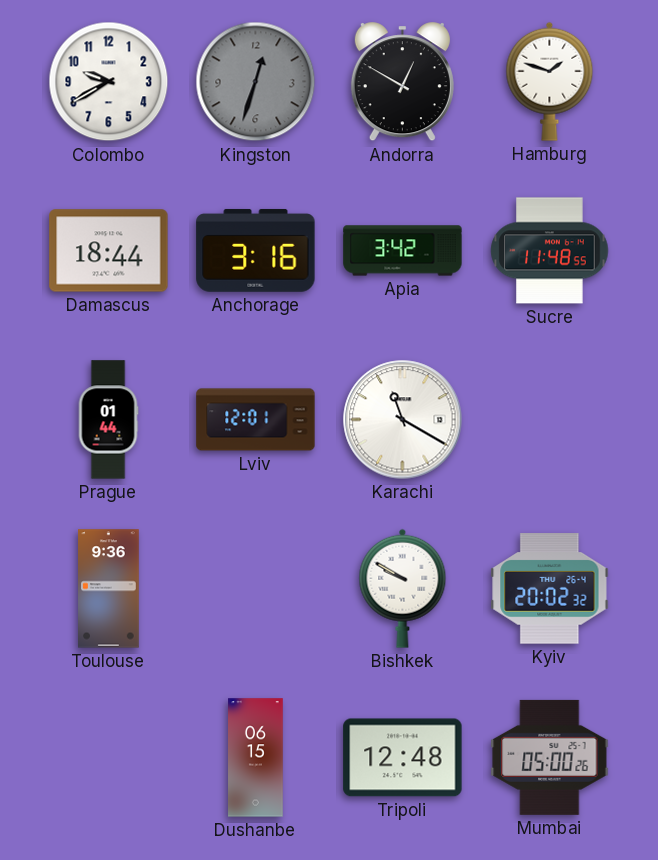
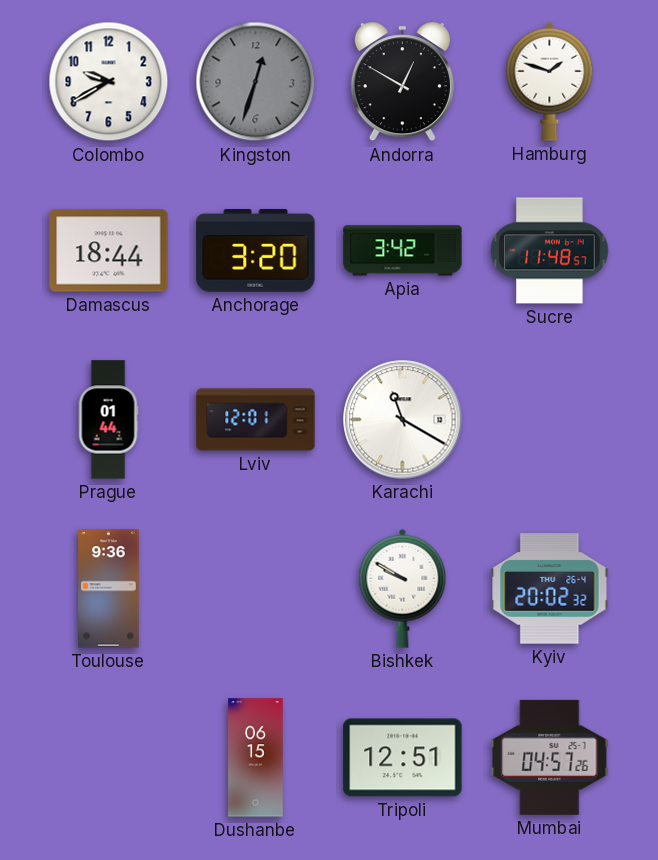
Anchorage: 3:16 -> 3:20
Sucre: 11:48:55 -> 11:48:57
Tripoli: 12:48 -> 12:51
Mumbai: 05:00 -> 04:57
